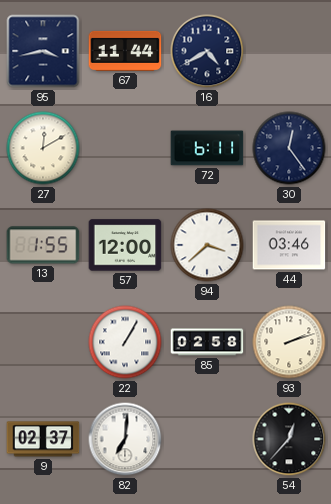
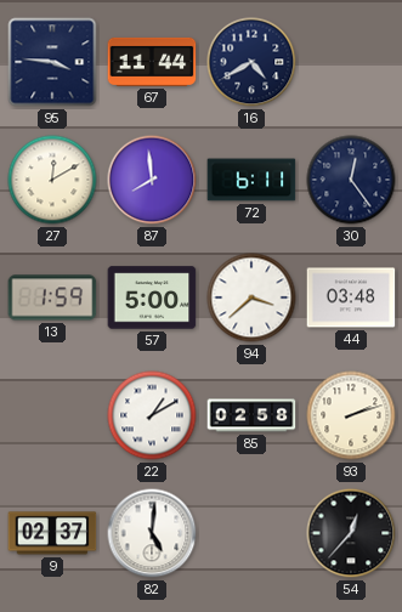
95: 3:43 -> 3:46
87: none -> 7:59
13: 1:55 -> 1:59
57: 12:00 -> 5:00
44: 03:46 -> 03:48
22: 1:05 -> 1:10
82: 7:01 -> 5:01
